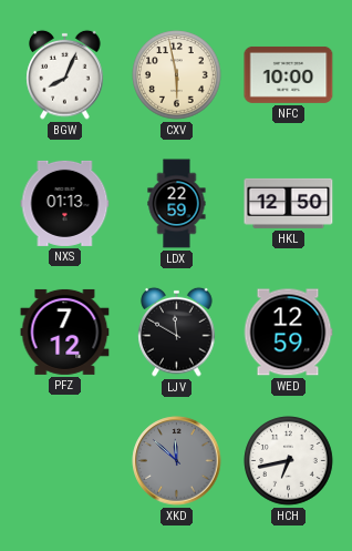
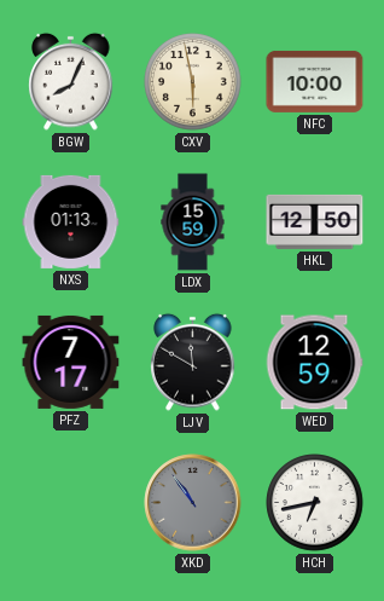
LDX: 22:59 -> 15:59
PFZ: 7:12 -> 7:17
XKD: 11:52 -> 10:54
